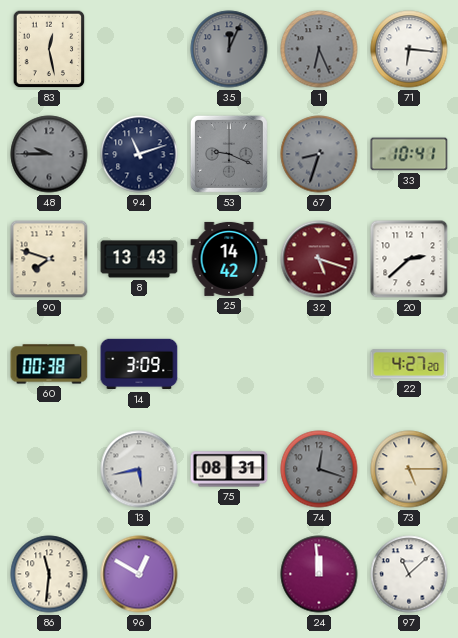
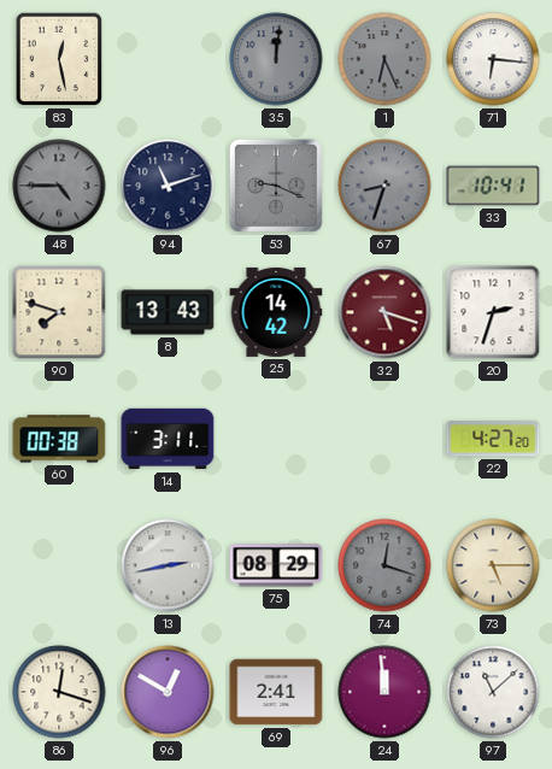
35: 12:04 -> 12:01
48: 9:45 -> 4:45
20: 2:38 -> 2:33
14: 3:09 -> 3:11
13: 5:43 -> 2:43
75: 08:31 -> 08:29
86: 11:31 -> 12:18
69: none -> 2:41
